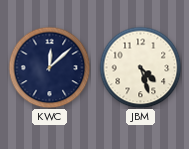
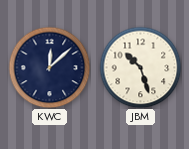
JBM: 4:27 -> 10:27
